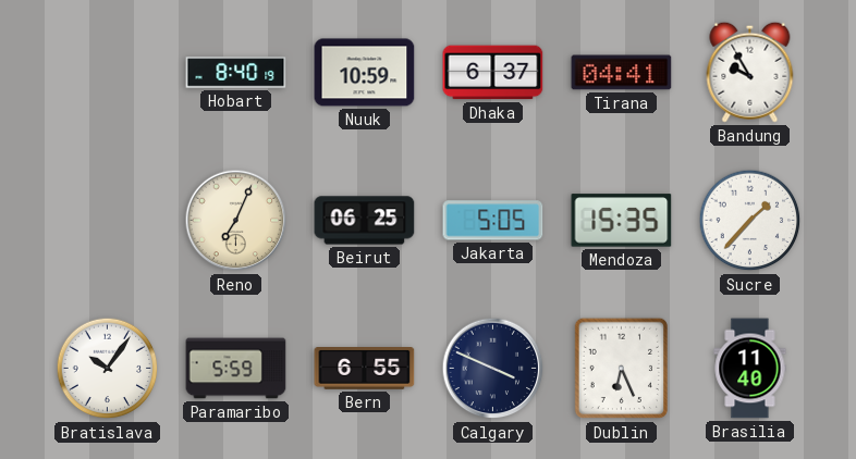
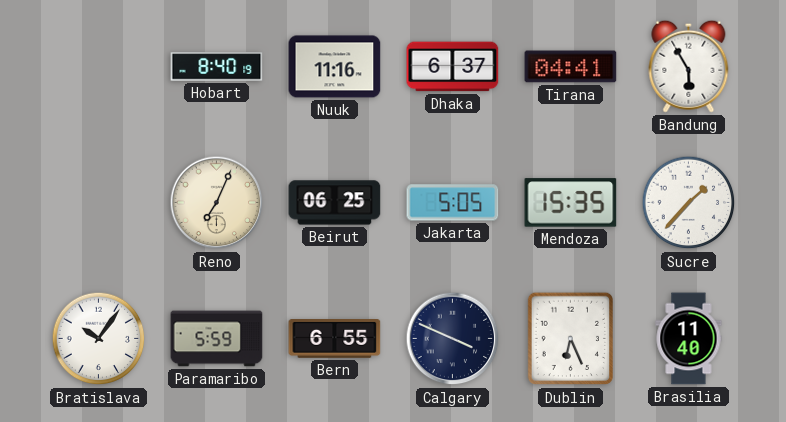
Nuuk: 10:59 -> 11:16
Bandung: 9:55 -> 5:55
